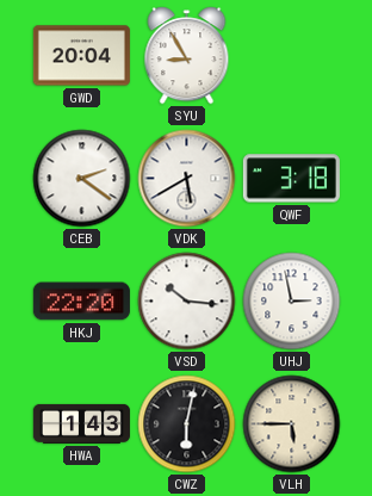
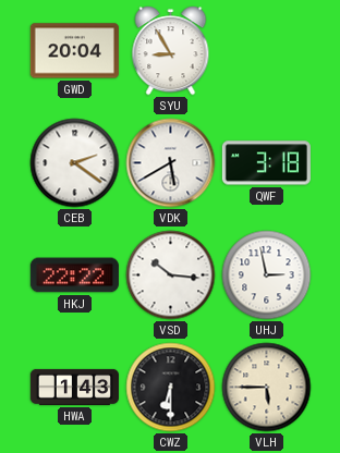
HKJ: 22:20 -> 22:22
CWZ: 6:02 -> 6:30
